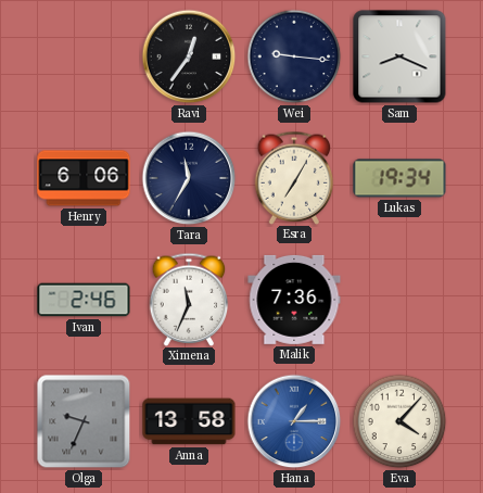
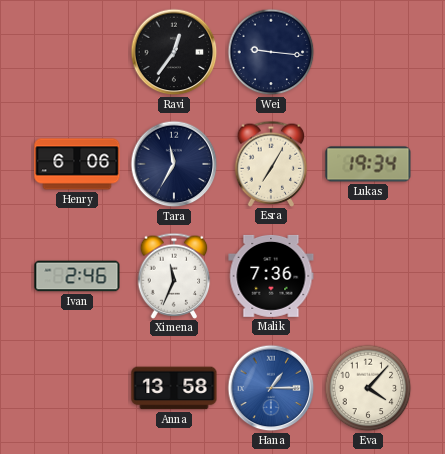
Sam: 8:19 -> none
Olga: 9:34 -> none
